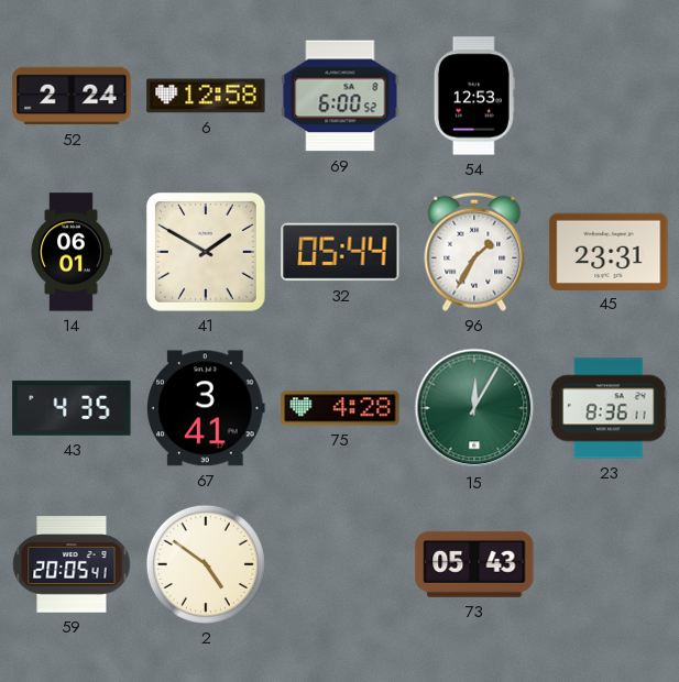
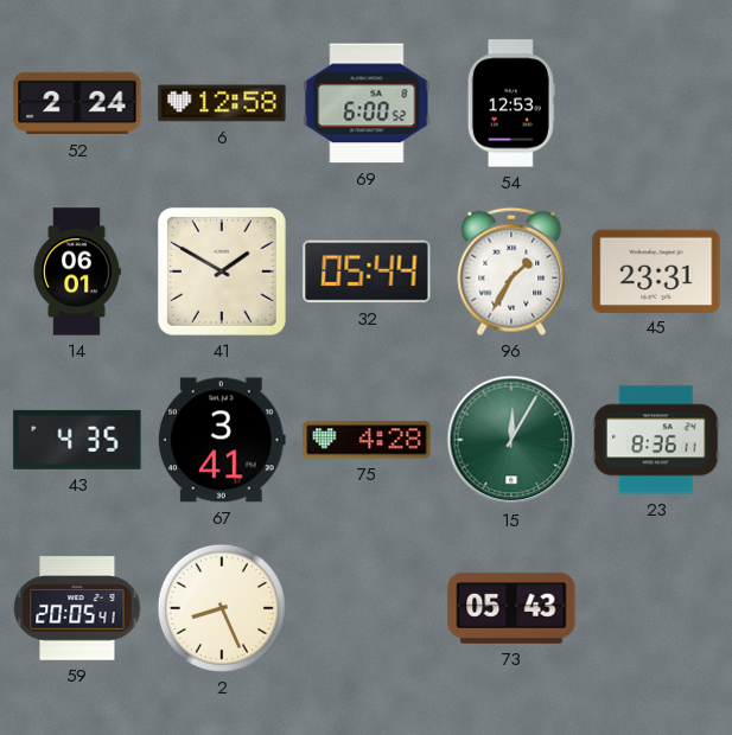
2: 4:51 -> 8:26
